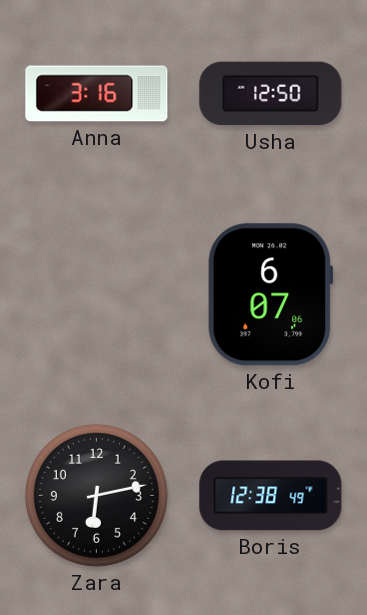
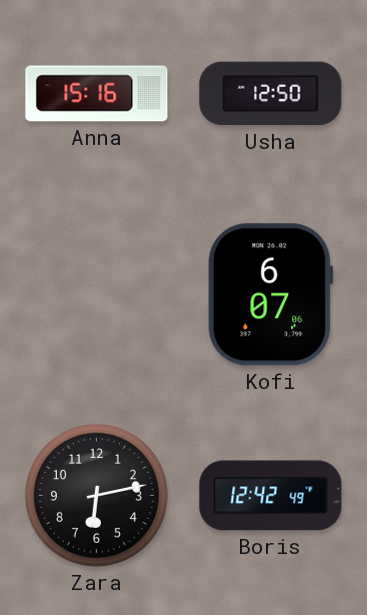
Anna: 3:16 -> 15:16
Boris: 12:38 -> 12:42
